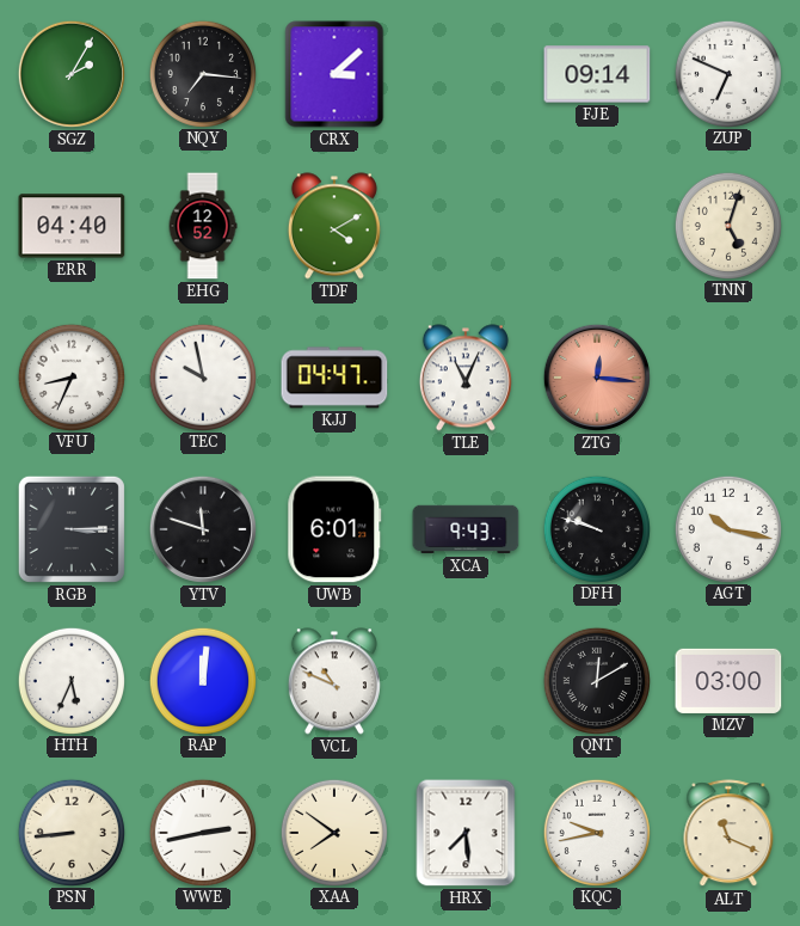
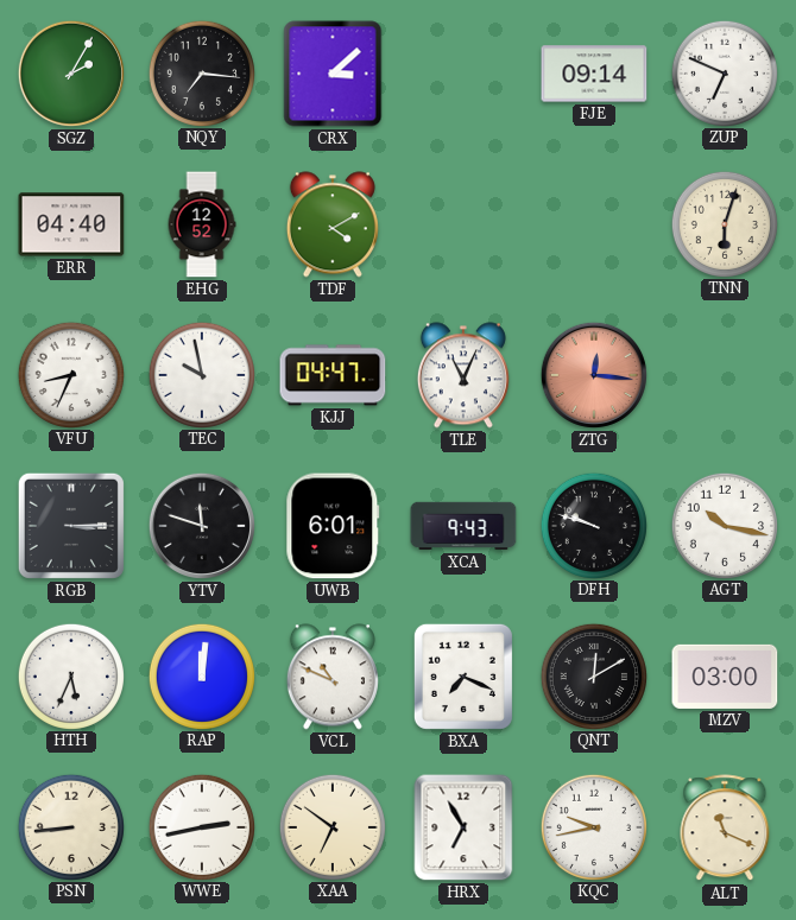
TNN: 5:03 -> 6:03
BXA: none -> 7:19
XAA: 7:51 -> 6:51
HRX: 7:29 -> 6:55
